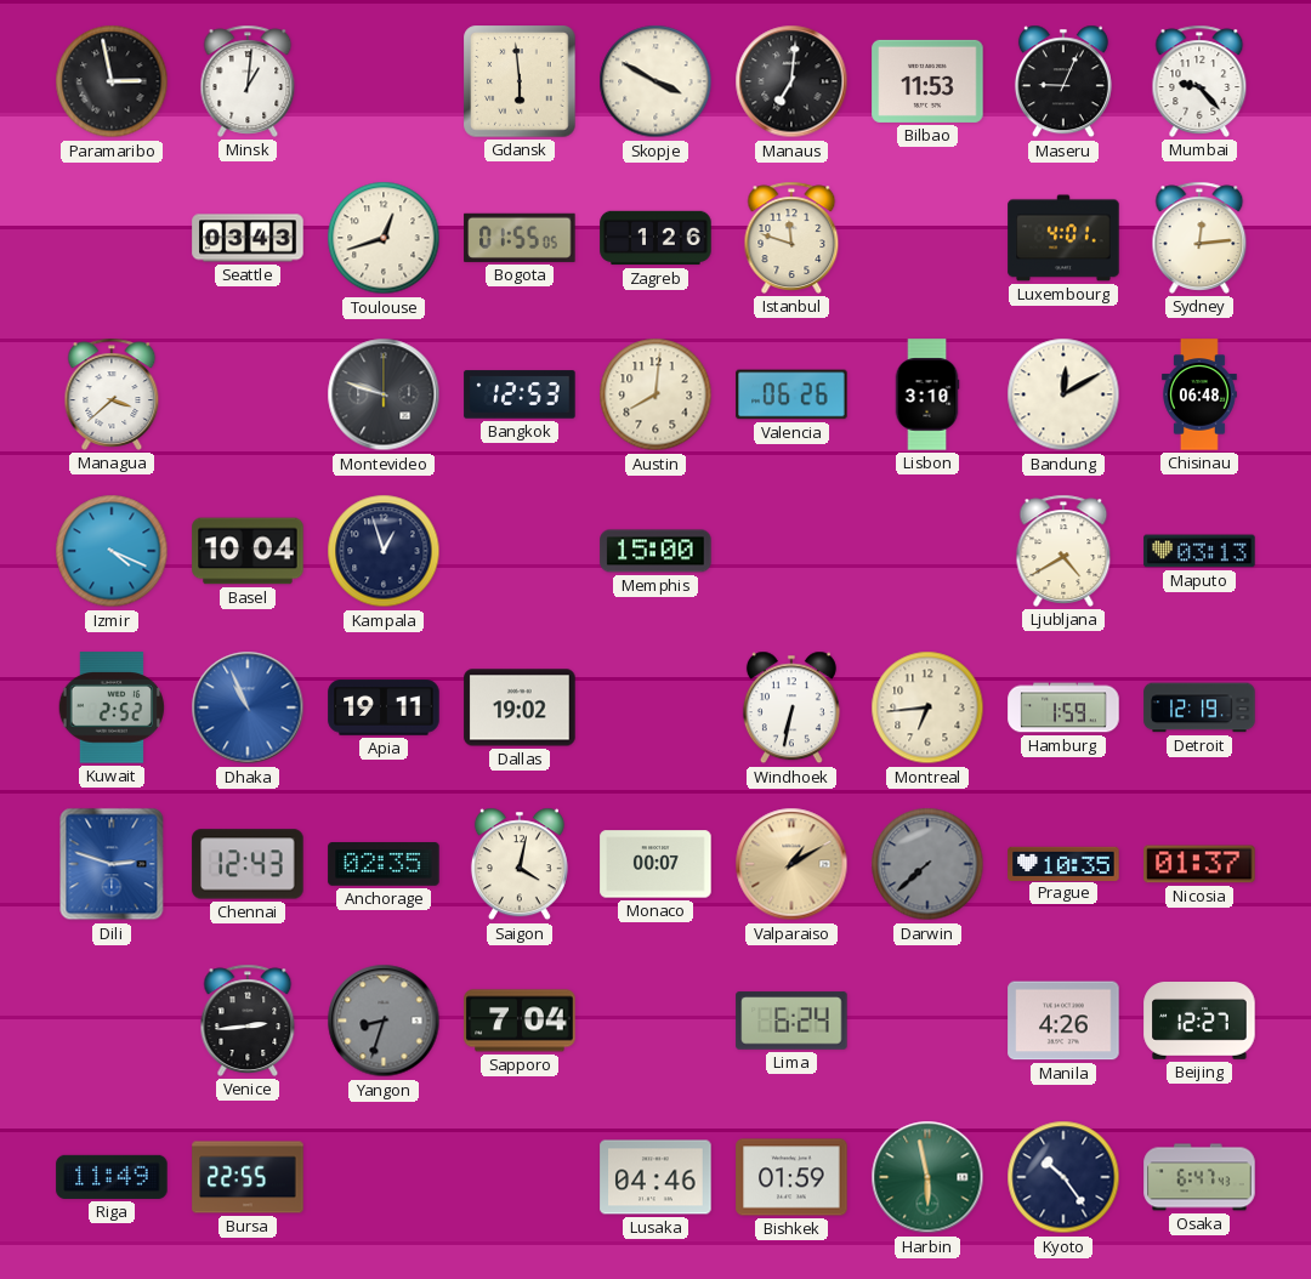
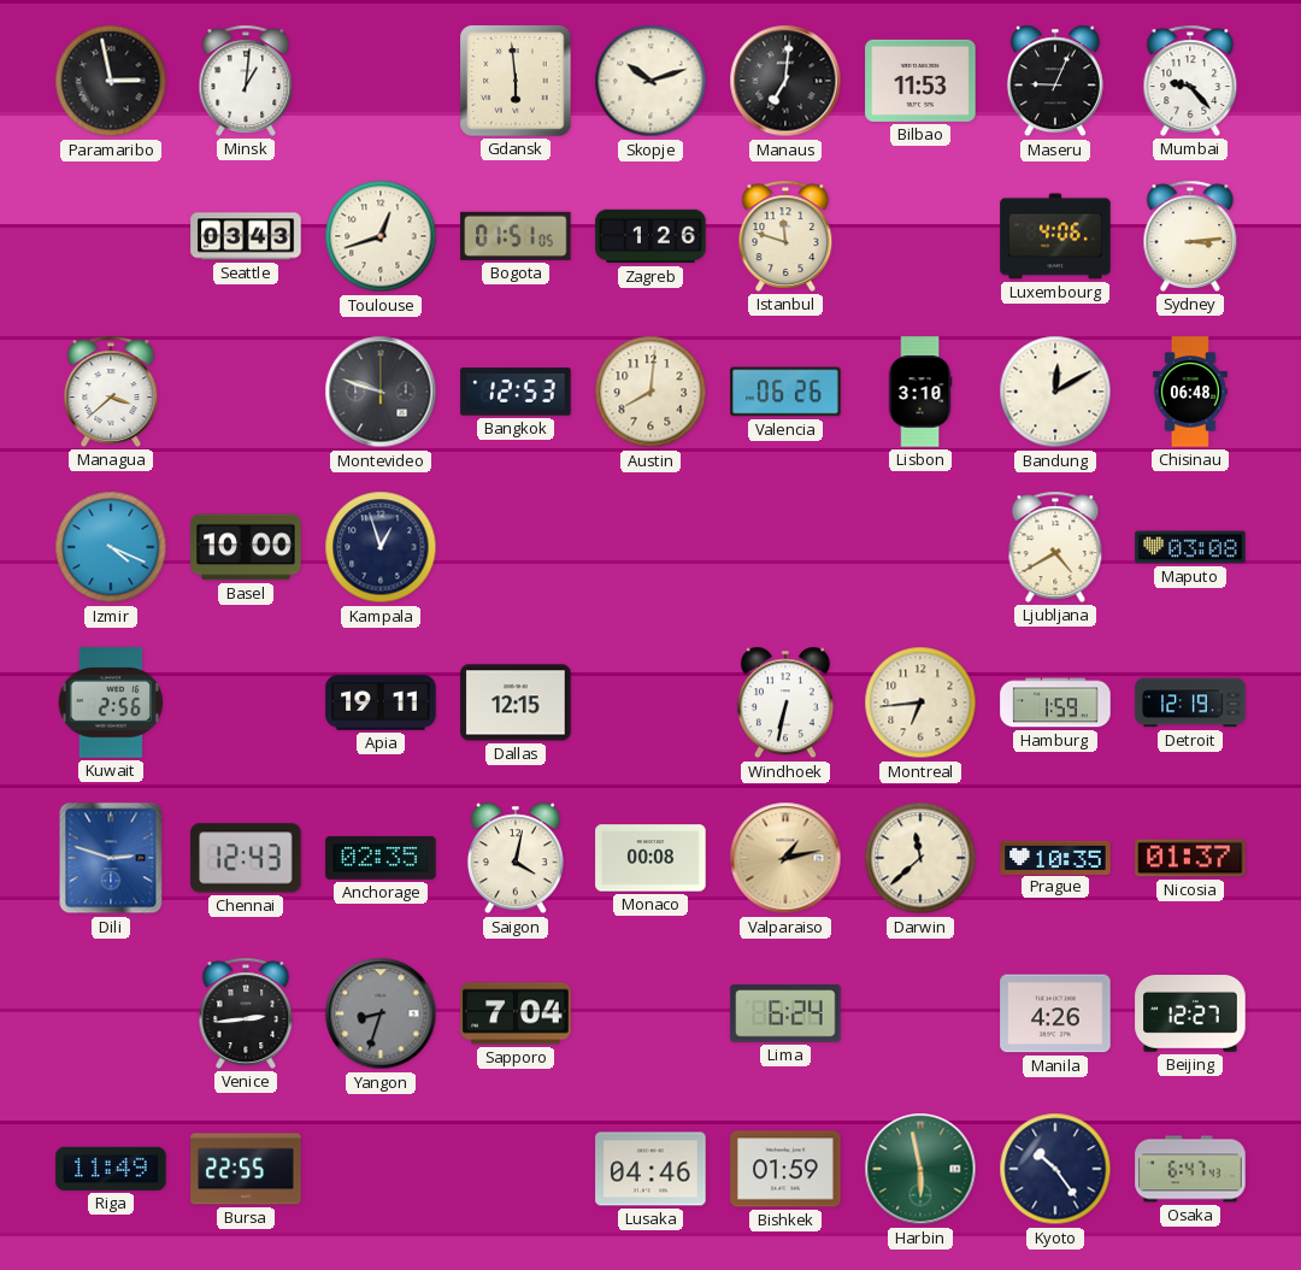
Skopje: 3:50 -> 10:12
Bogota: 01:55 -> 01:51
Luxembourg: 4:01 -> 4:06
Sydney: 12:14 -> 3:14
Basel: 10:04 -> 10:00
Memphis: 15:00 -> none
Maputo: 03:13 -> 03:08
Kuwait: 2:52 -> 2:56
Dhaka: 10:56 -> none
Dallas: 19:02 -> 12:15
Monaco: 00:07 -> 00:08
Valparaiso: 1:10 -> 1:13
Darwin: 7:38 -> 11:38
Darwin dial: grey -> cream
